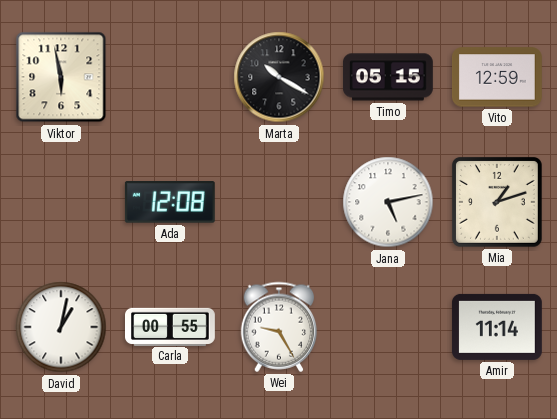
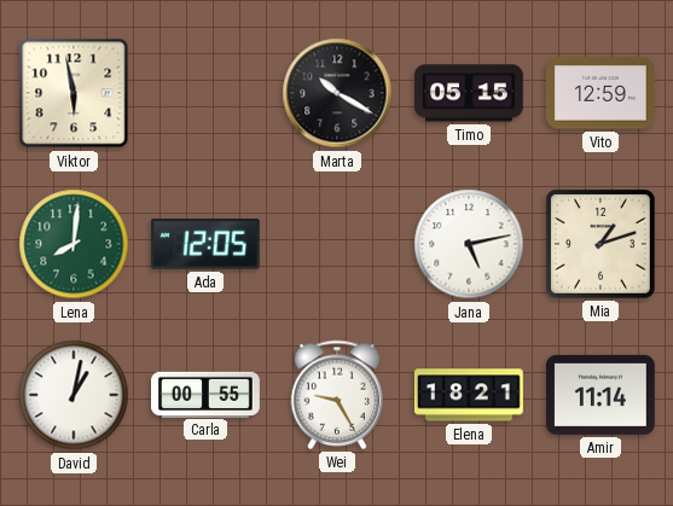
Lena: none -> 8:01
Ada: 12:08 -> 12:05
Elena: none -> 18:21
